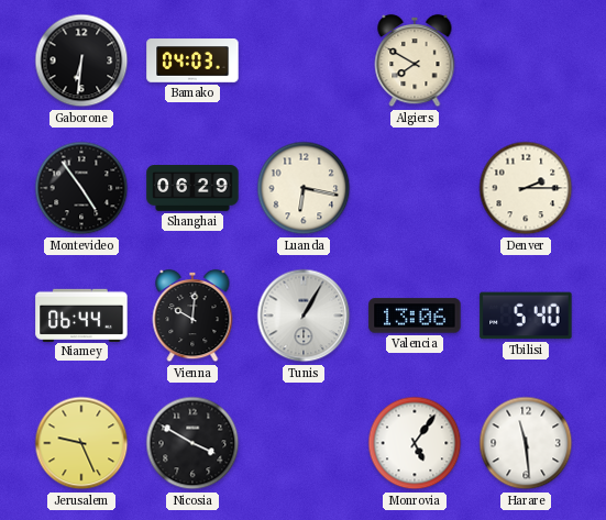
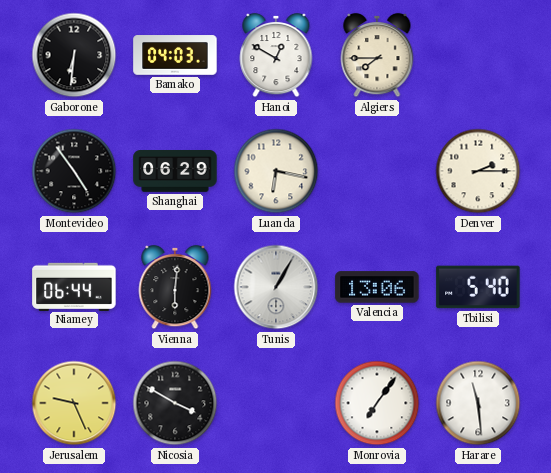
Hanoi: none -> 12:50
Algiers: 7:50 -> 7:45
Vienna: 10:01 -> 6:01
Monrovia: 5:06 -> 7:06
